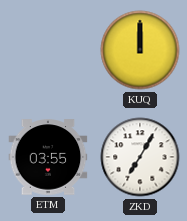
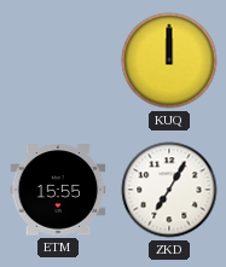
ETM: 03:55 -> 15:55
